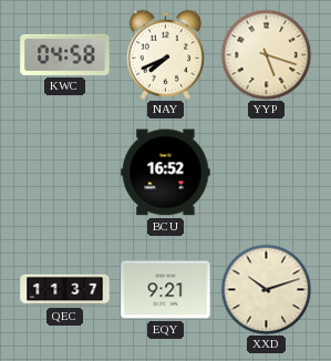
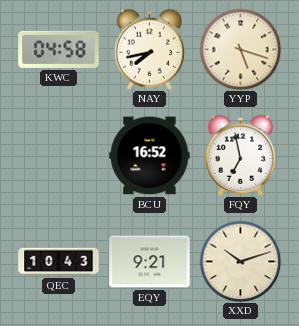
NAY: 7:41 -> 7:43
FQY: none -> 6:58
QEC: 11:37 -> 10:43
